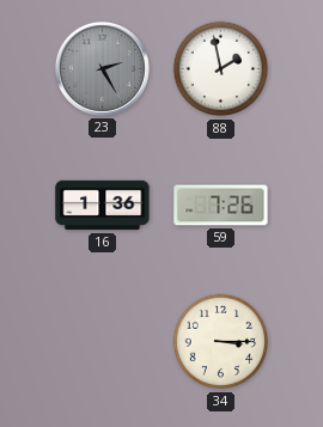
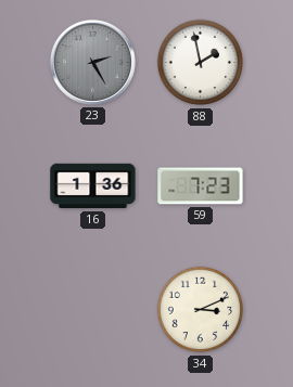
59: 7:26 -> 7:23
34: 3:15 -> 3:11
